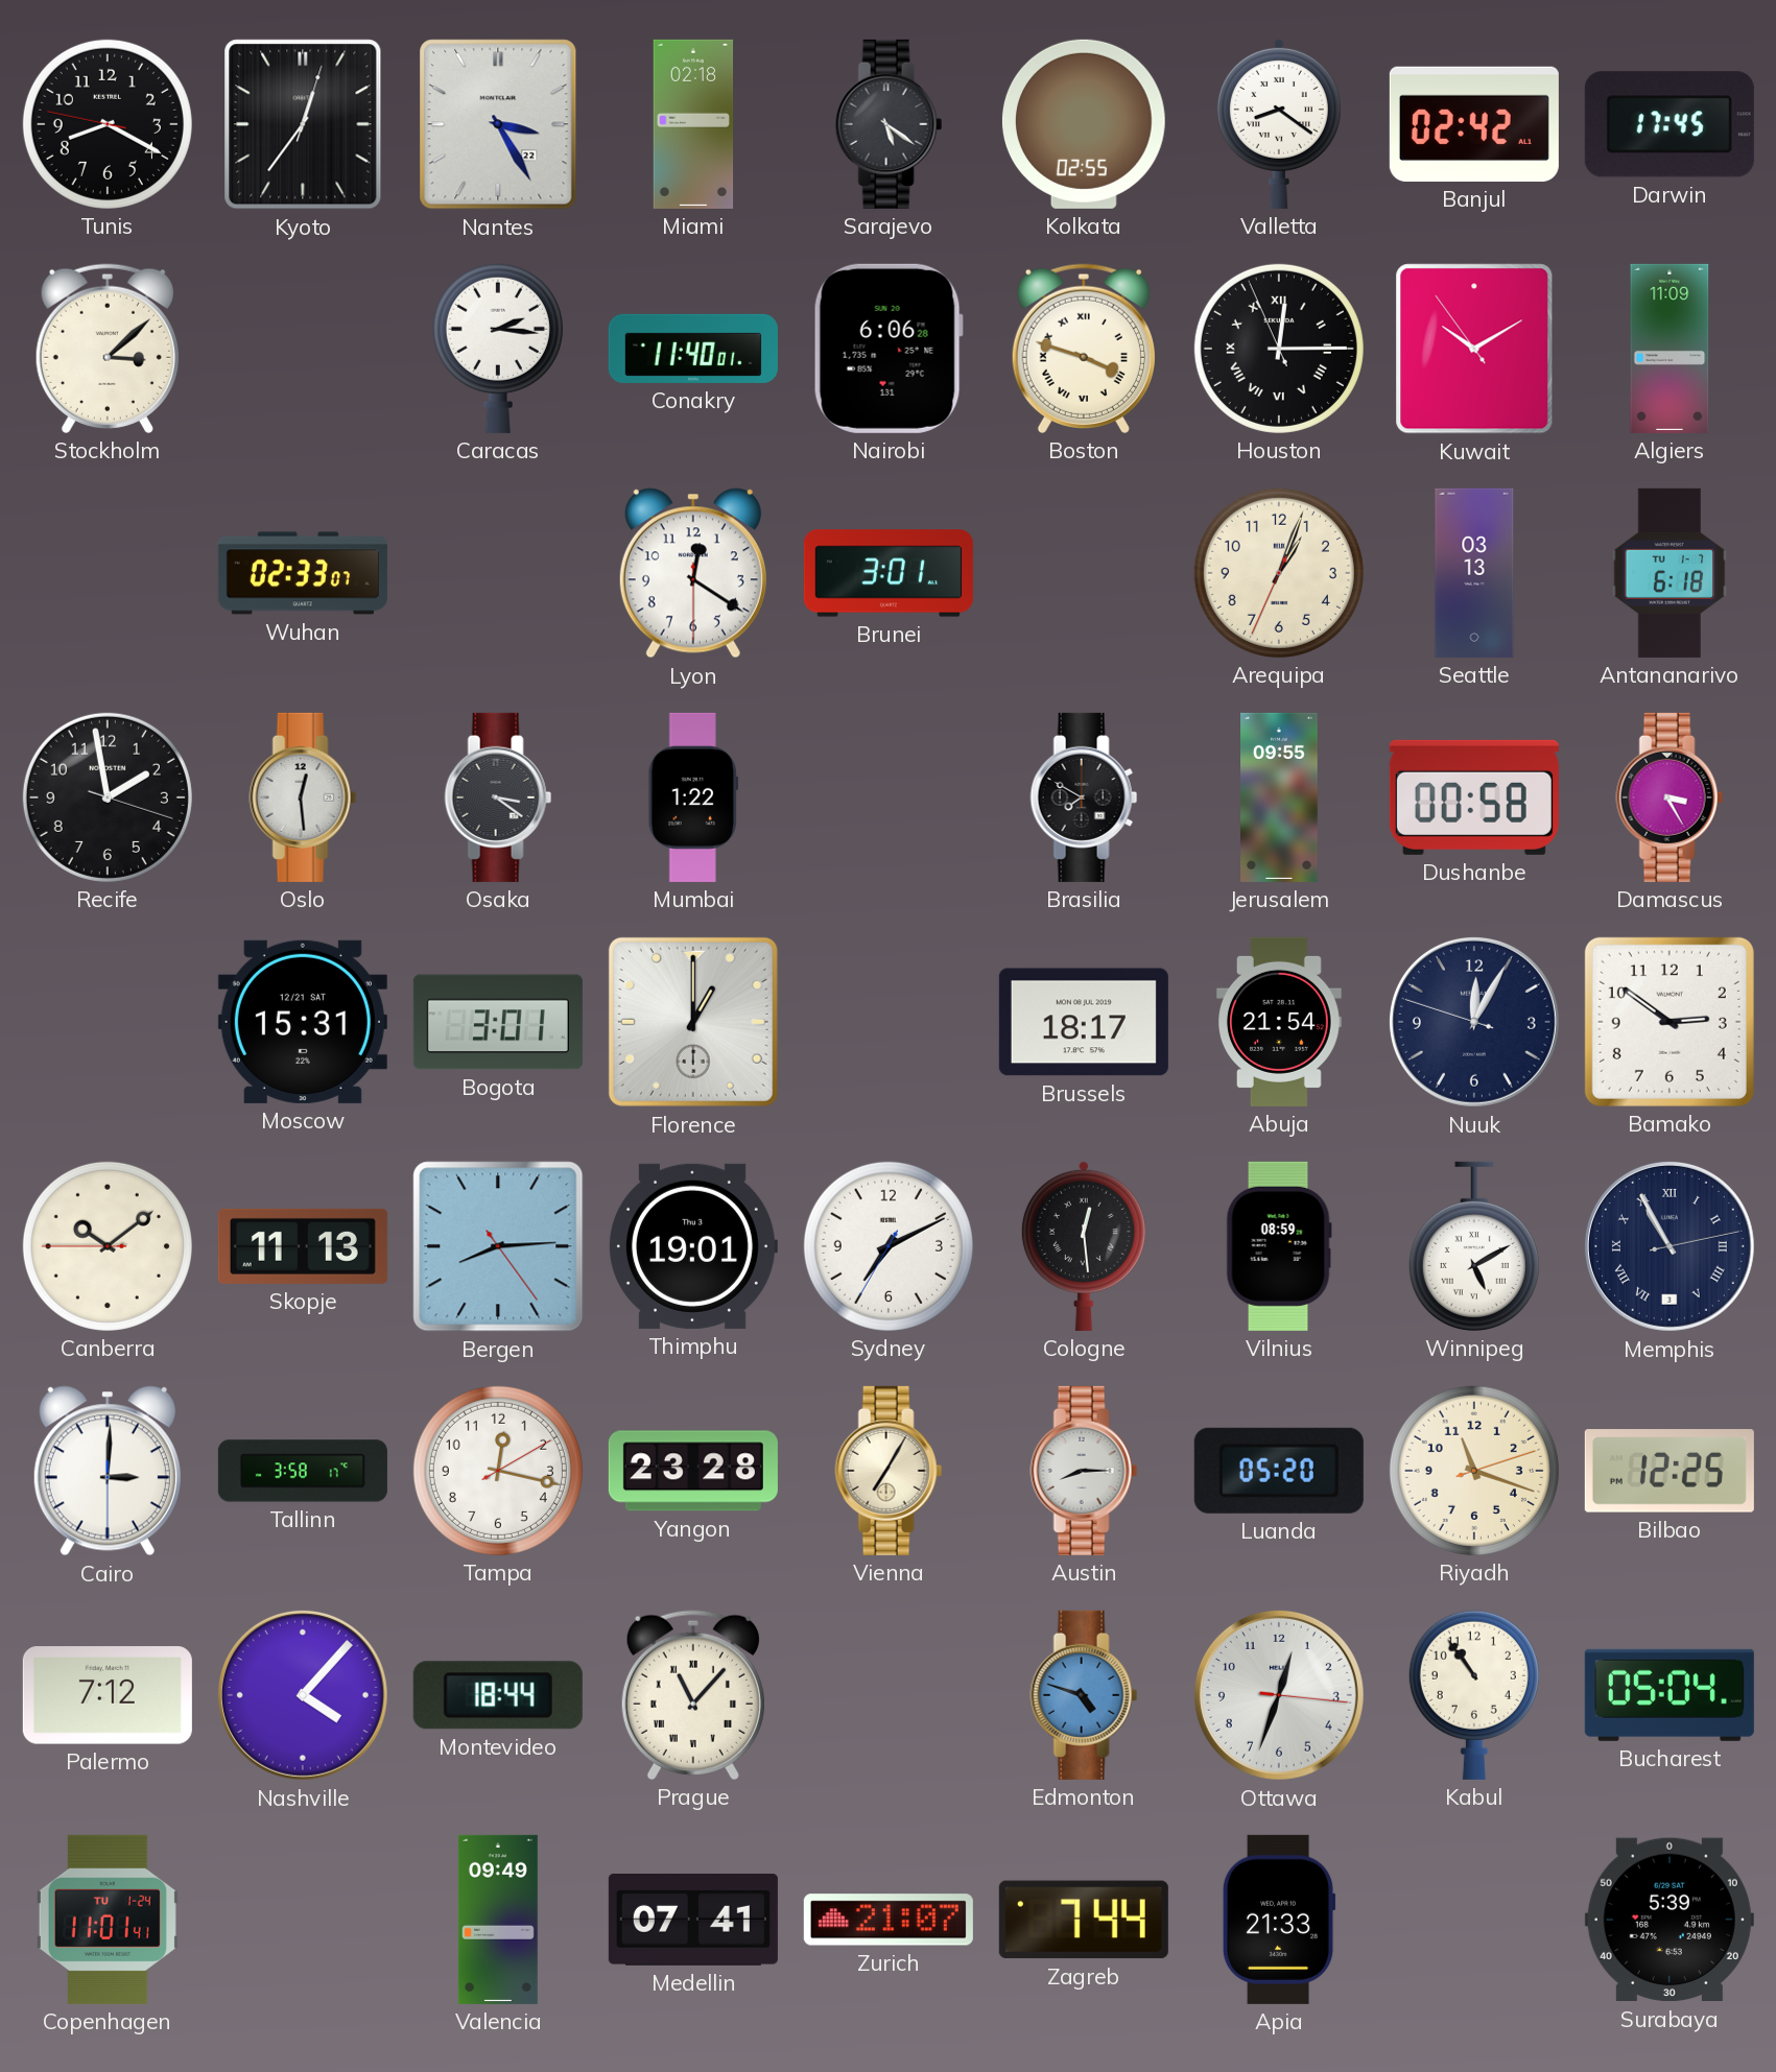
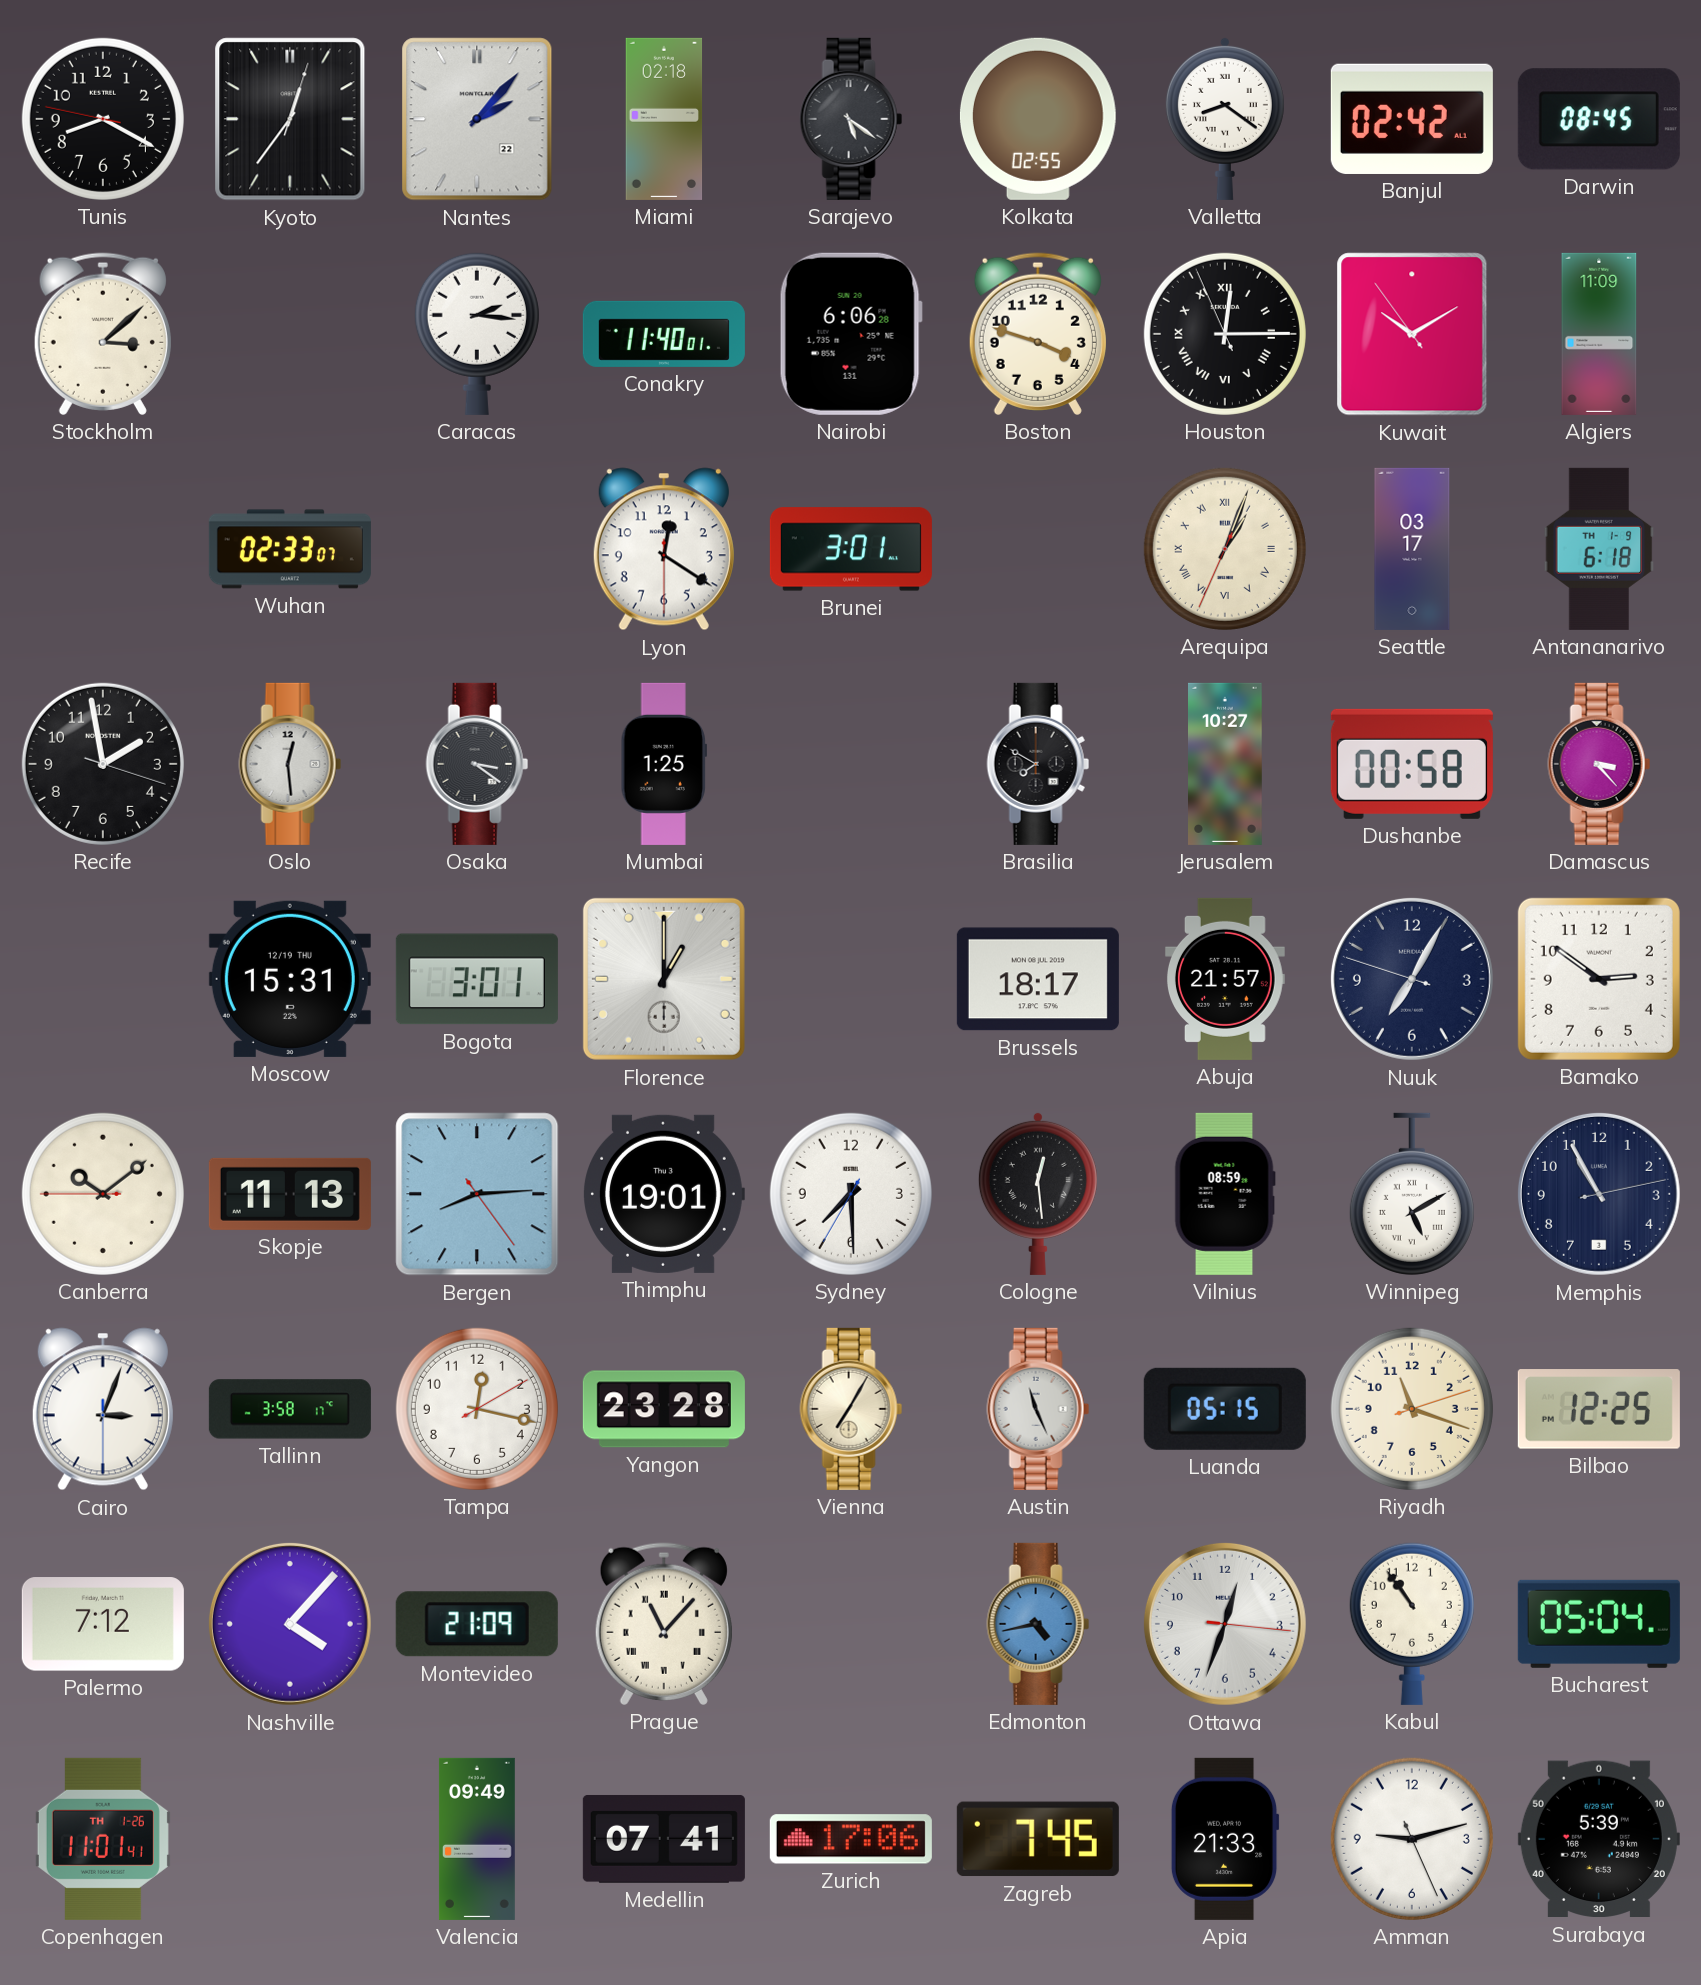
Nantes: 3:25 -> 2:07
Darwin: 17:45 -> 08:45
Boston numerals: Roman -> Arabic
Arequipa numerals: Arabic -> Roman
Seattle: 03:13 -> 03:17
Antananarivo date: TU 1-7 -> TH 1-9
Mumbai: 1:22 -> 1:25
Jerusalem: 09:55 -> 10:27
Damascus: 3:25 -> 3:23
Moscow date: 12/21 SAT -> 12/19 THU
Abuja: 21:54 -> 21:57
Nuuk: 12:04 -> 7:04
Sydney: 7:10 -> 7:29
Memphis numerals: Roman -> Arabic
Cairo: 3:00 -> 3:03
Austin: 8:15 -> 11:26
Luanda: 05:20 -> 05:15
Montevideo: 18:44 -> 21:09
Edmonton: 4:48 -> 4:43
Copenhagen date: TU 1-24 -> TH 1-26
Zurich: 21:07 -> 17:06
Zagreb: 7:44 -> 7:45
Amman: none -> 9:12
